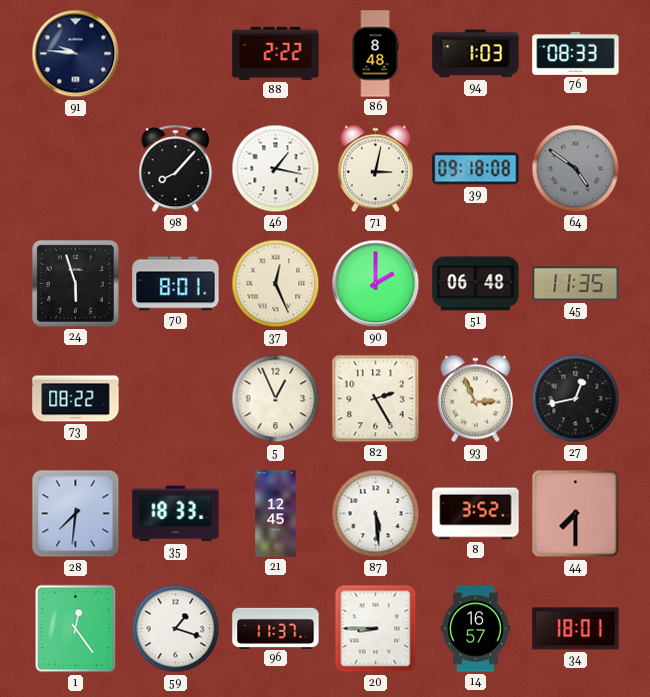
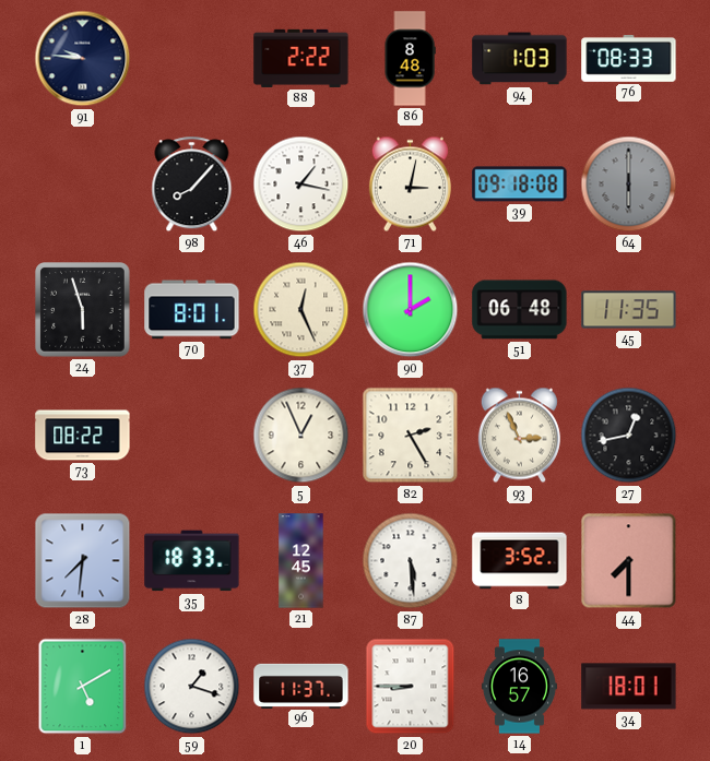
64: 4:51 -> 6:00
1: 12:24 -> 5:10
